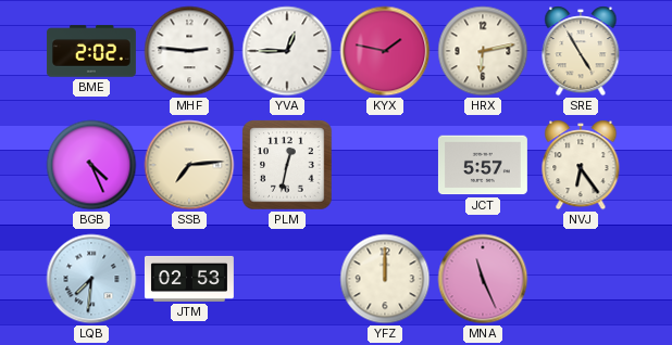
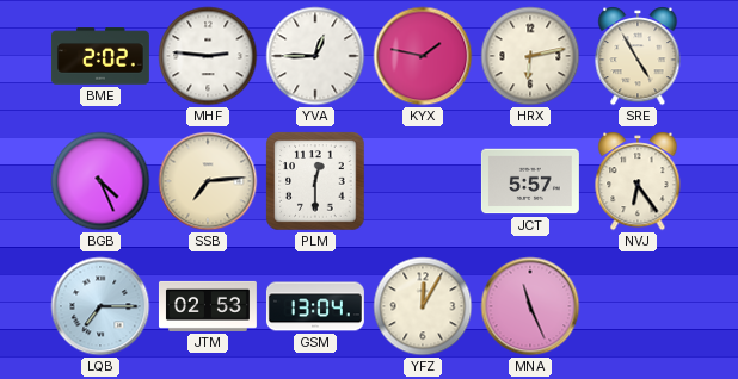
PLM: 12:32 -> 12:30
LQB: 7:31 -> 7:15
GSM: none -> 13:04
YFZ: 12:00 -> 12:05
